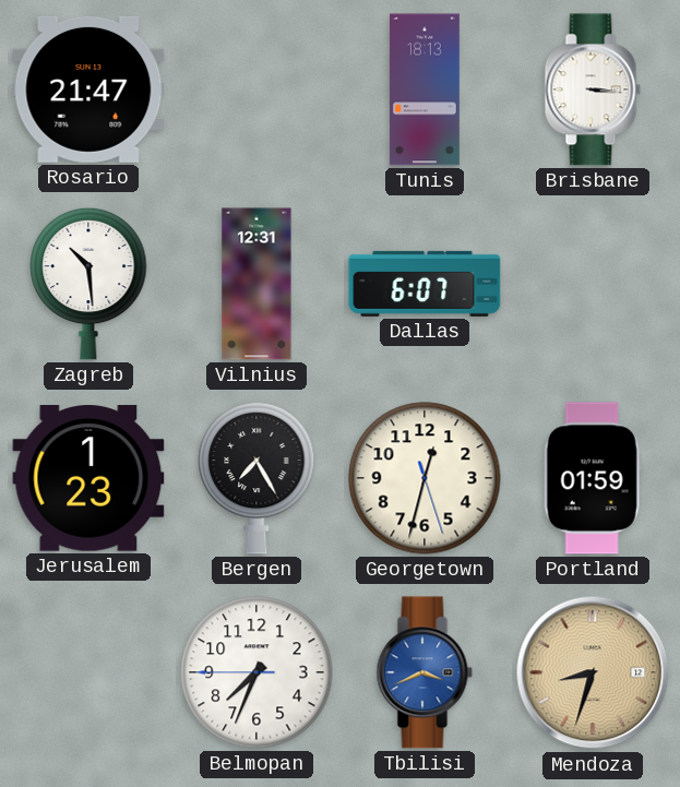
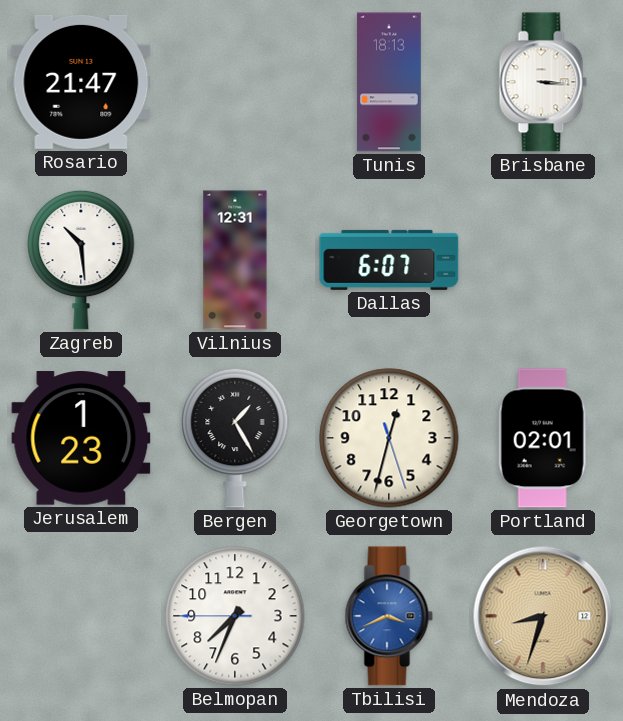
Bergen: 7:25 -> 1:25
Portland: 01:59 -> 02:01
